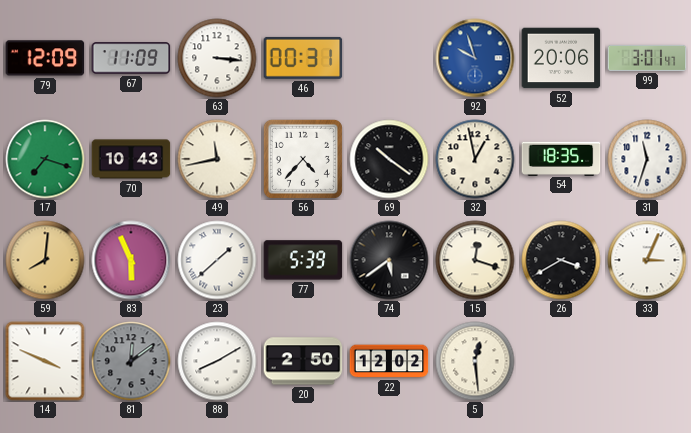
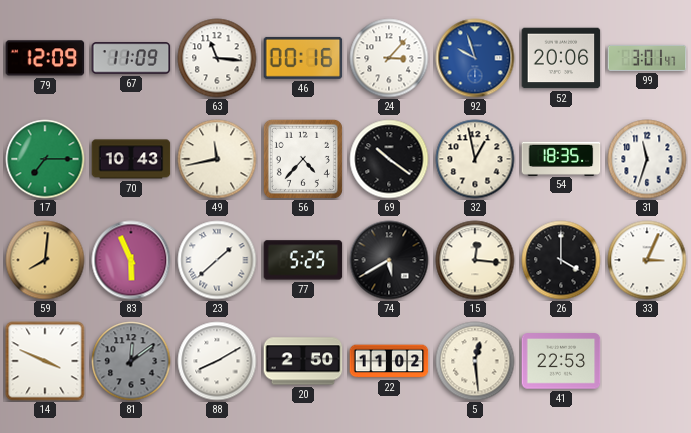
63: 3:16 -> 11:16
46: 00:31 -> 00:16
24: none -> 3:07
17: 7:18 -> 7:15
77: 5:39 -> 5:25
74: 5:39 -> 5:40
15: 12:18 -> 12:16
26: 3:40 -> 4:00
22: 12:02 -> 11:02
41: none -> 22:53
